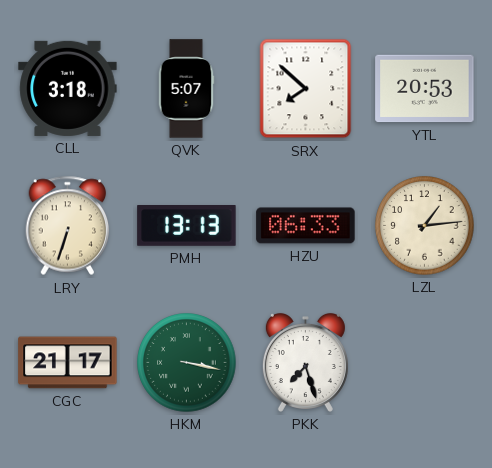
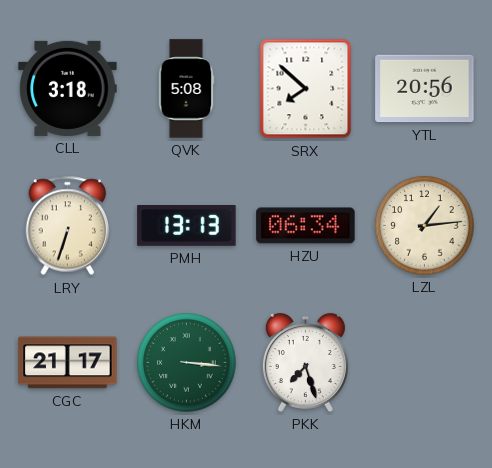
QVK: 5:07 -> 5:08
YTL: 20:53 -> 20:56
HZU: 06:33 -> 06:34
HKM: 3:17 -> 3:16
